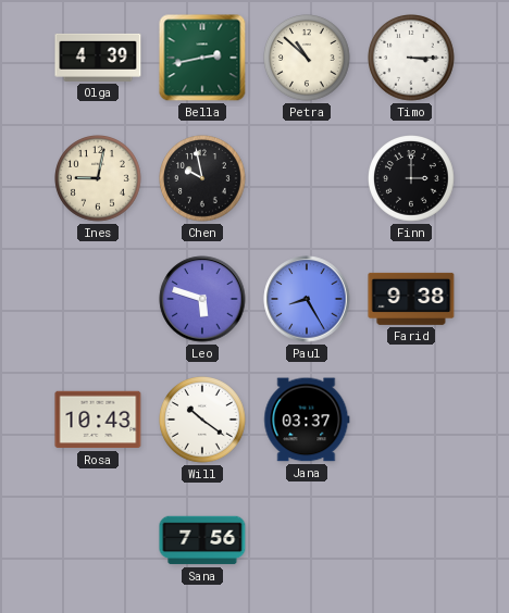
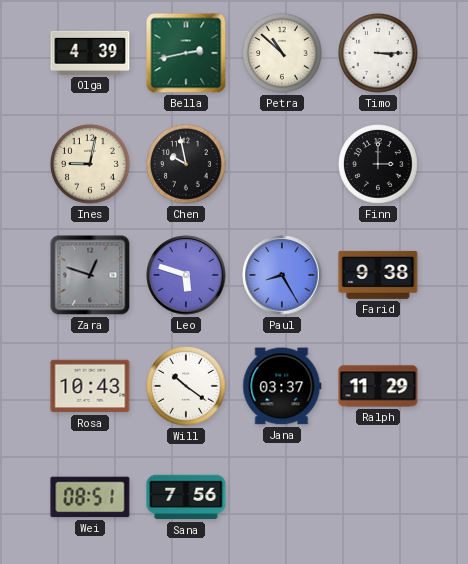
Zara: none -> 12:48
Ralph: none -> 11:29
Wei: none -> 08:51
